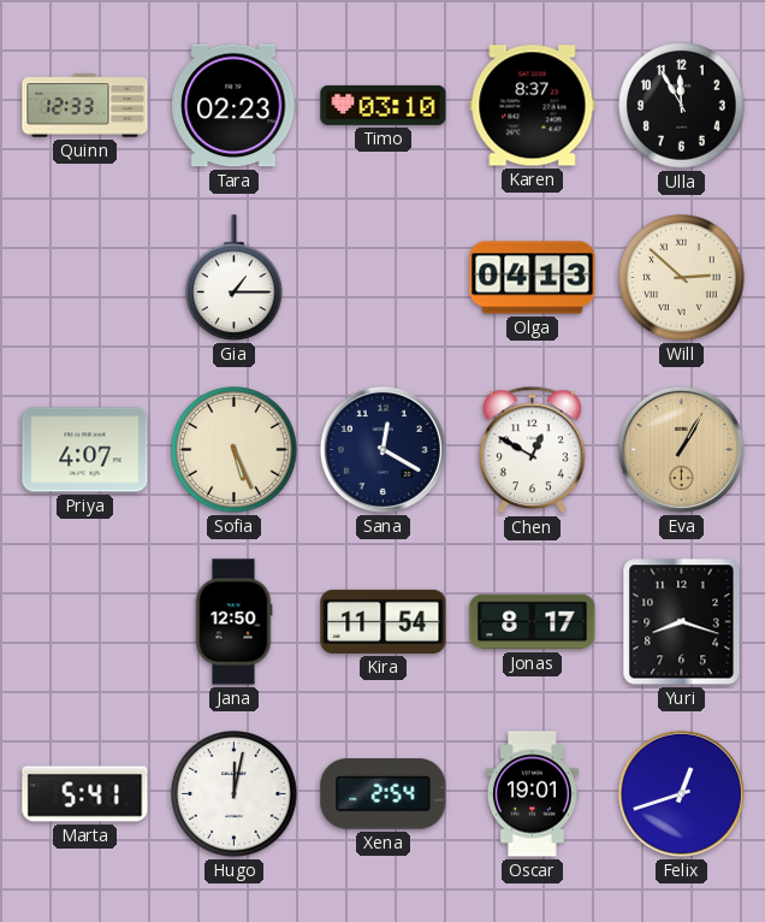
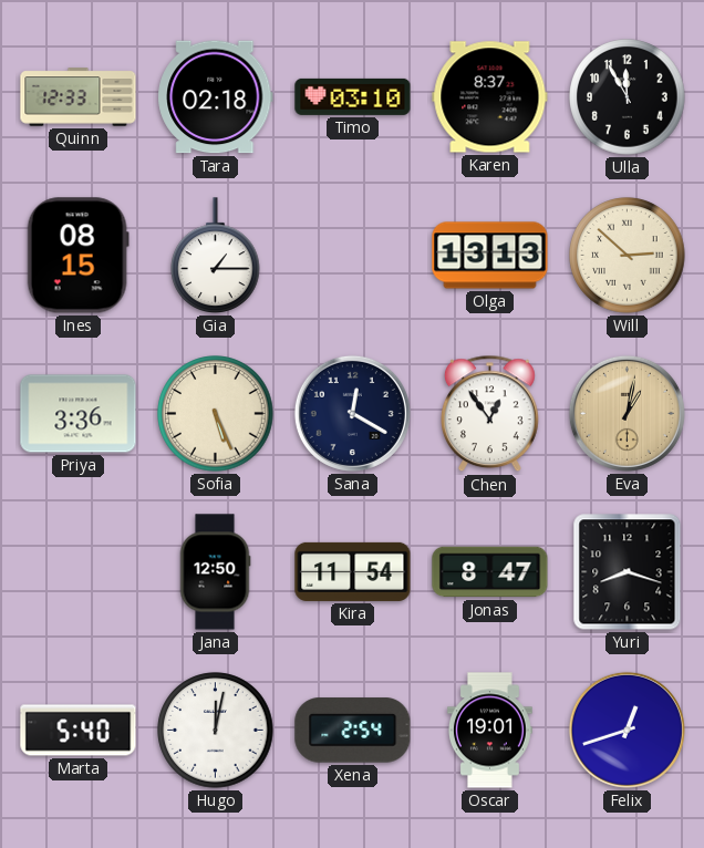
Tara: 02:23 -> 02:18
Ines: none -> 08:15
Olga: 04:13 -> 13:13
Priya: 4:07 -> 3:36
Chen: 12:50 -> 12:54
Eva: 1:05 -> 1:02
Jonas: 8:17 -> 8:47
Marta: 5:41 -> 5:40
